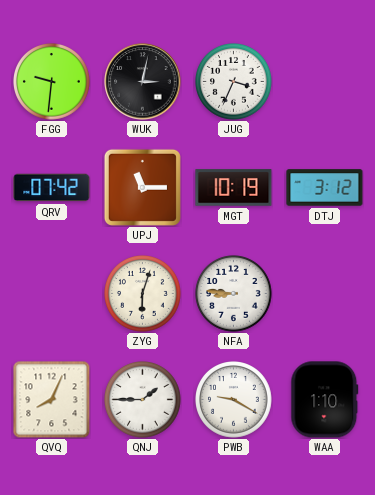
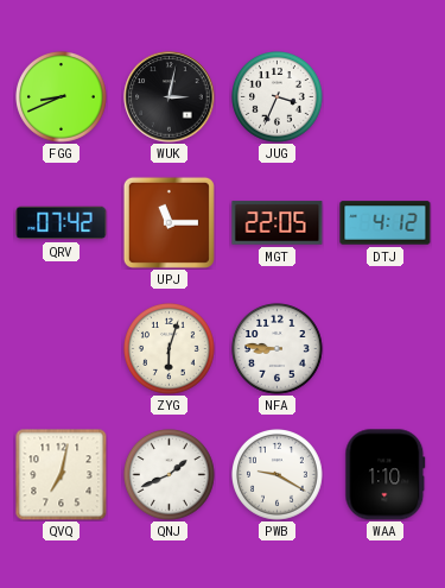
FGG: 9:31 -> 8:41
MGT: 10:19 -> 22:05
DTJ: 3:12 -> 4:12
QVQ: 8:04 -> 7:02
QNJ: 1:45 -> 1:41
